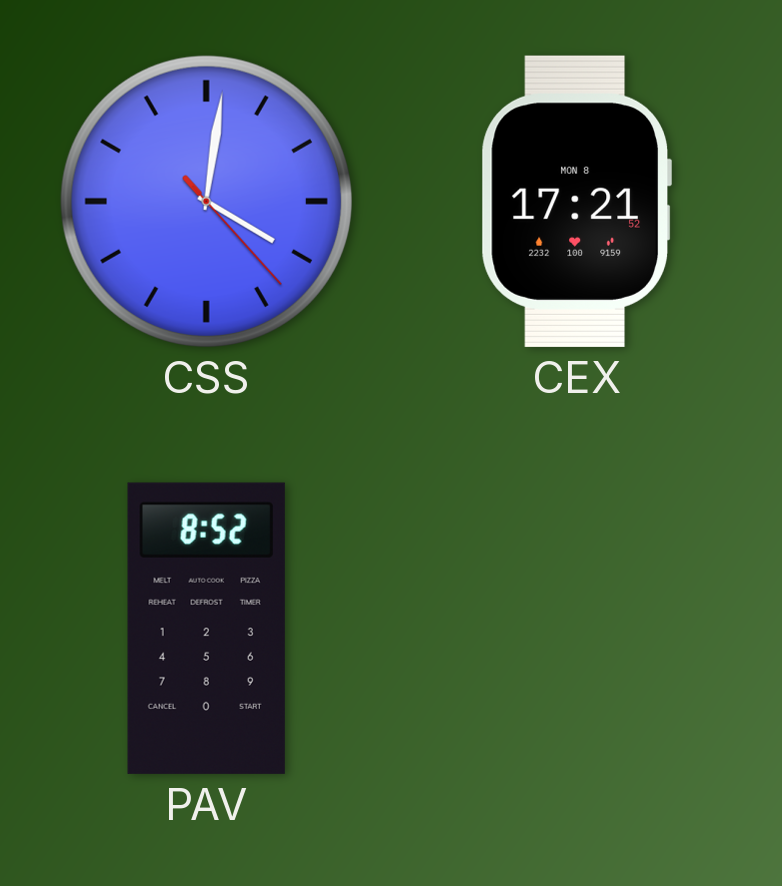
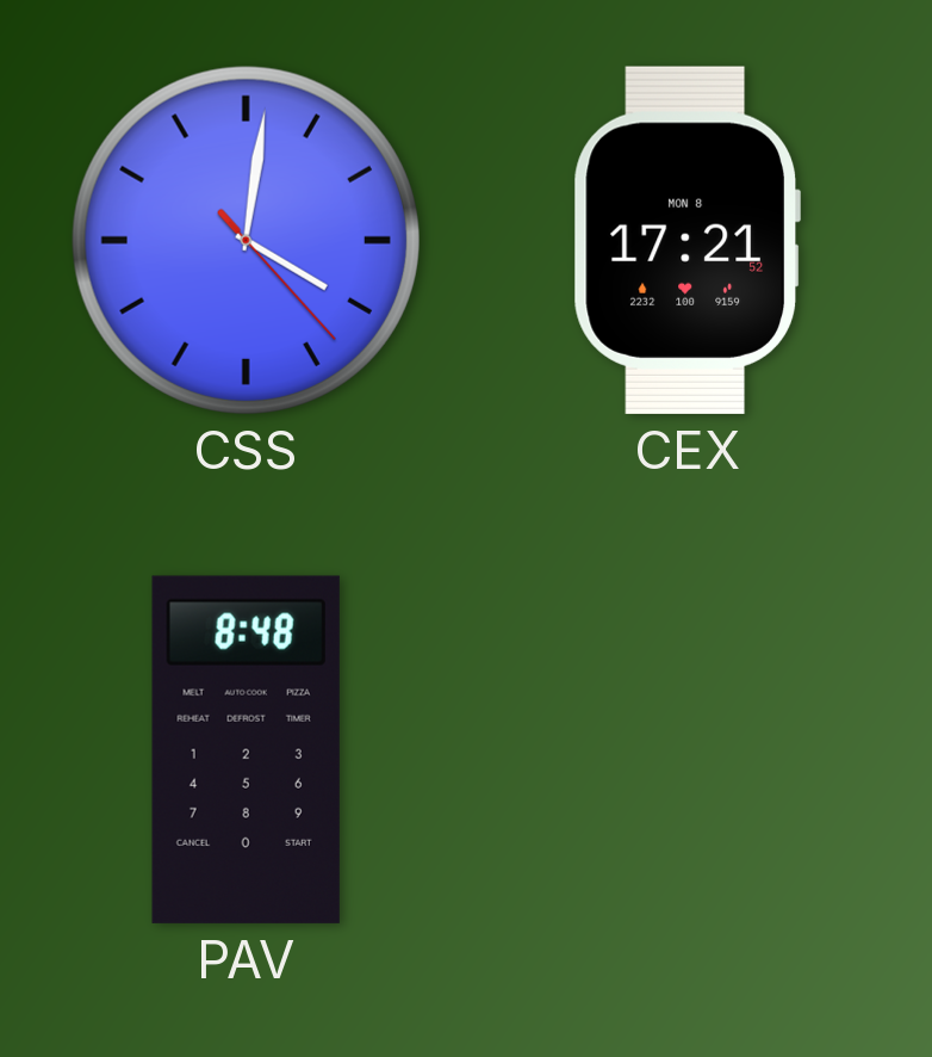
PAV: 8:52 -> 8:48
